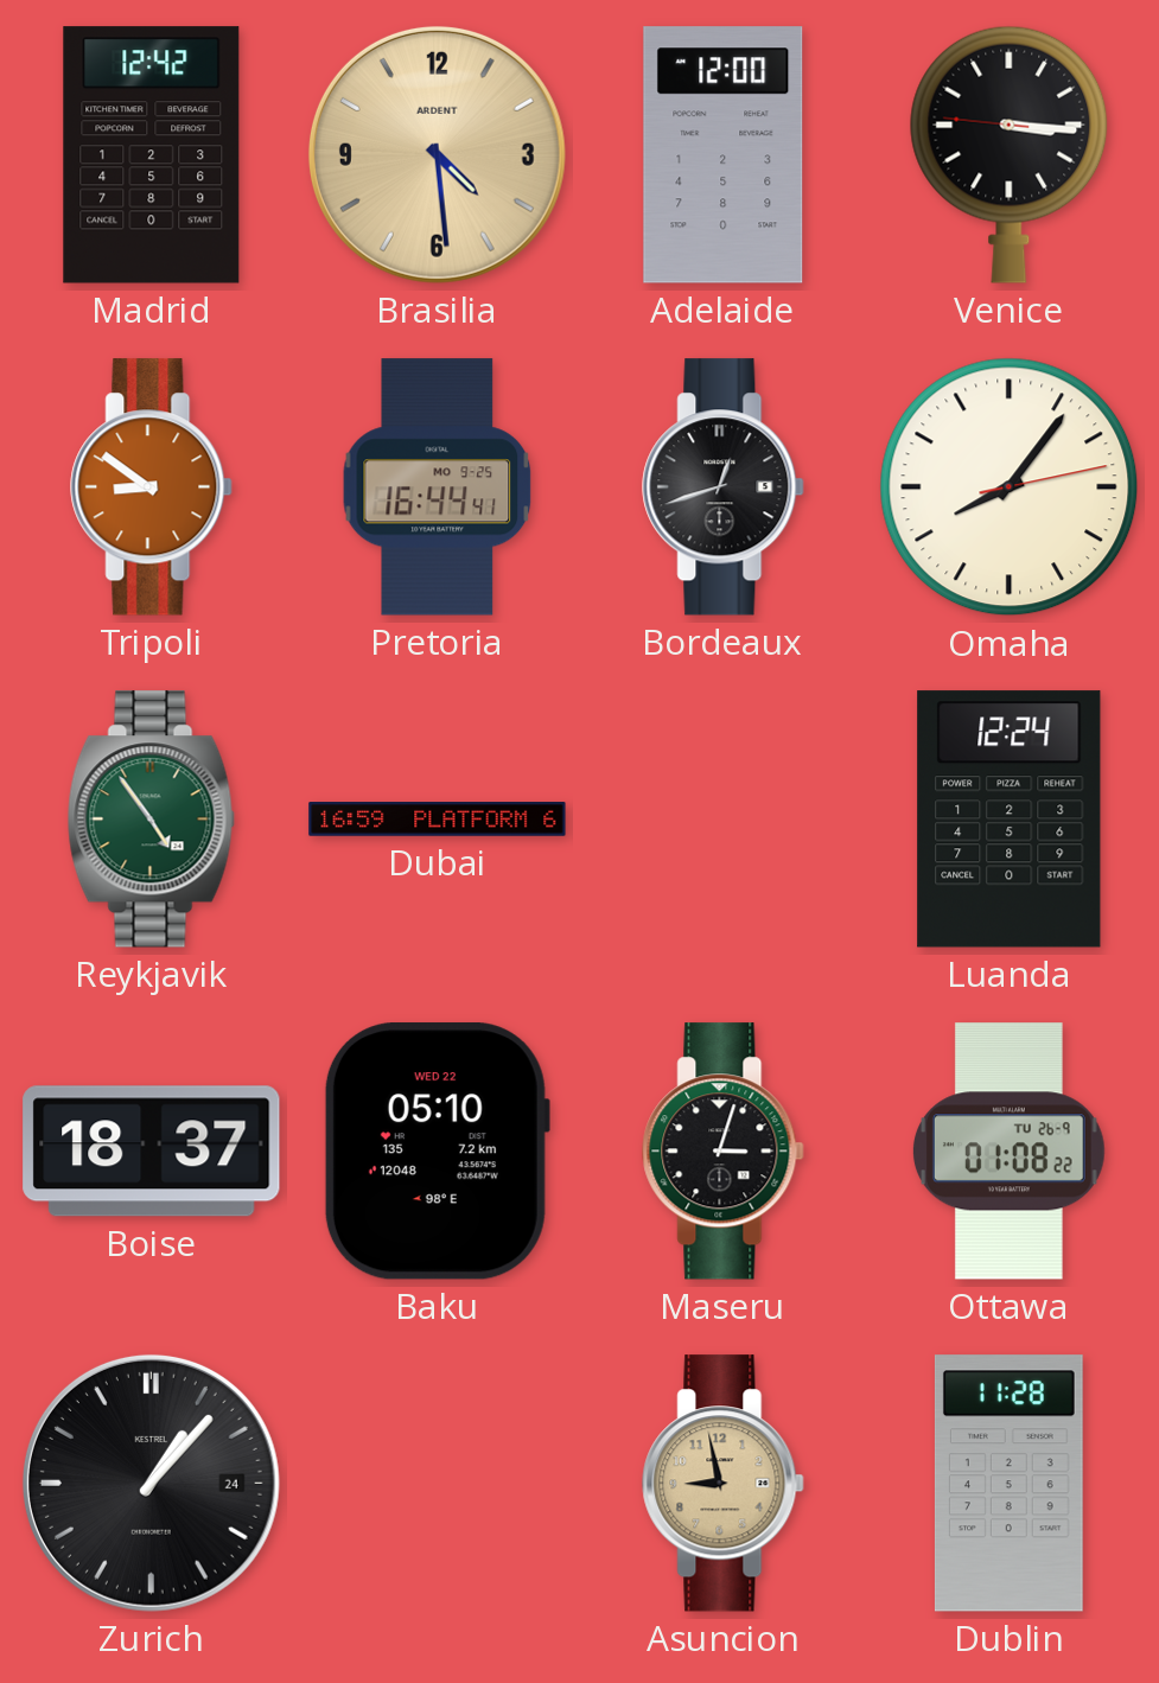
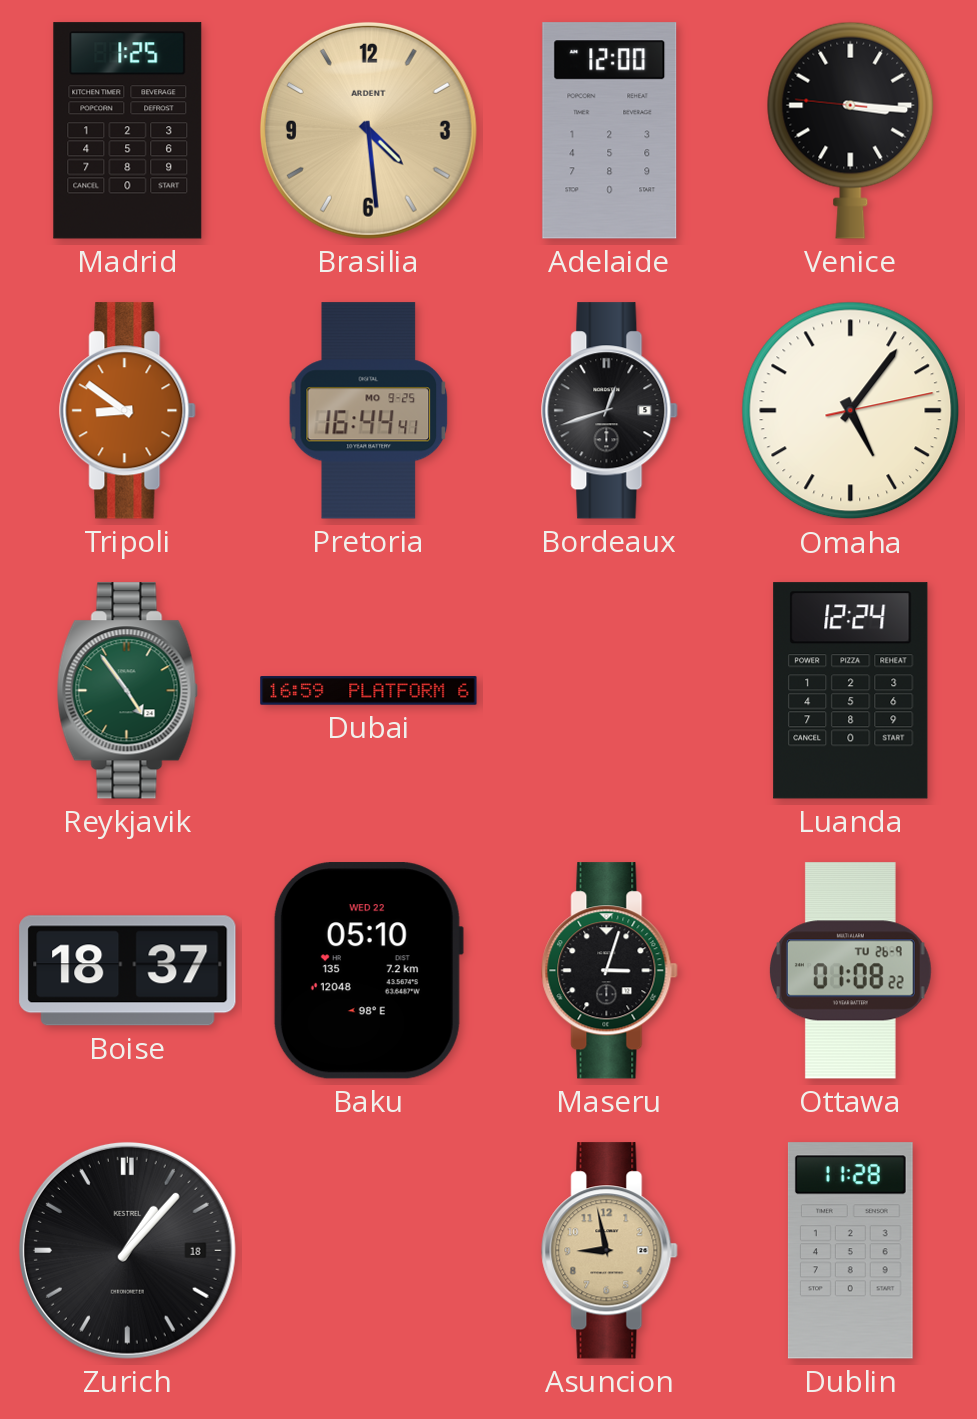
Madrid: 12:42 -> 1:25
Omaha: 8:06 -> 5:06
Zurich date: 24 -> 18
